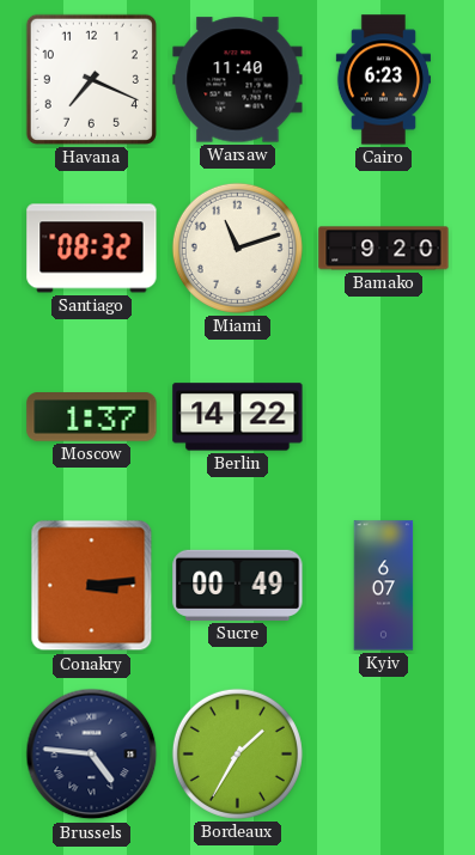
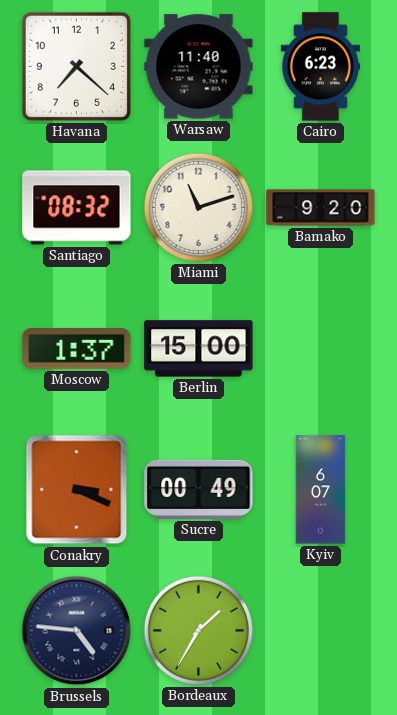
Havana: 7:19 -> 7:22
Berlin: 14:22 -> 15:00
Conakry: 3:14 -> 3:19
